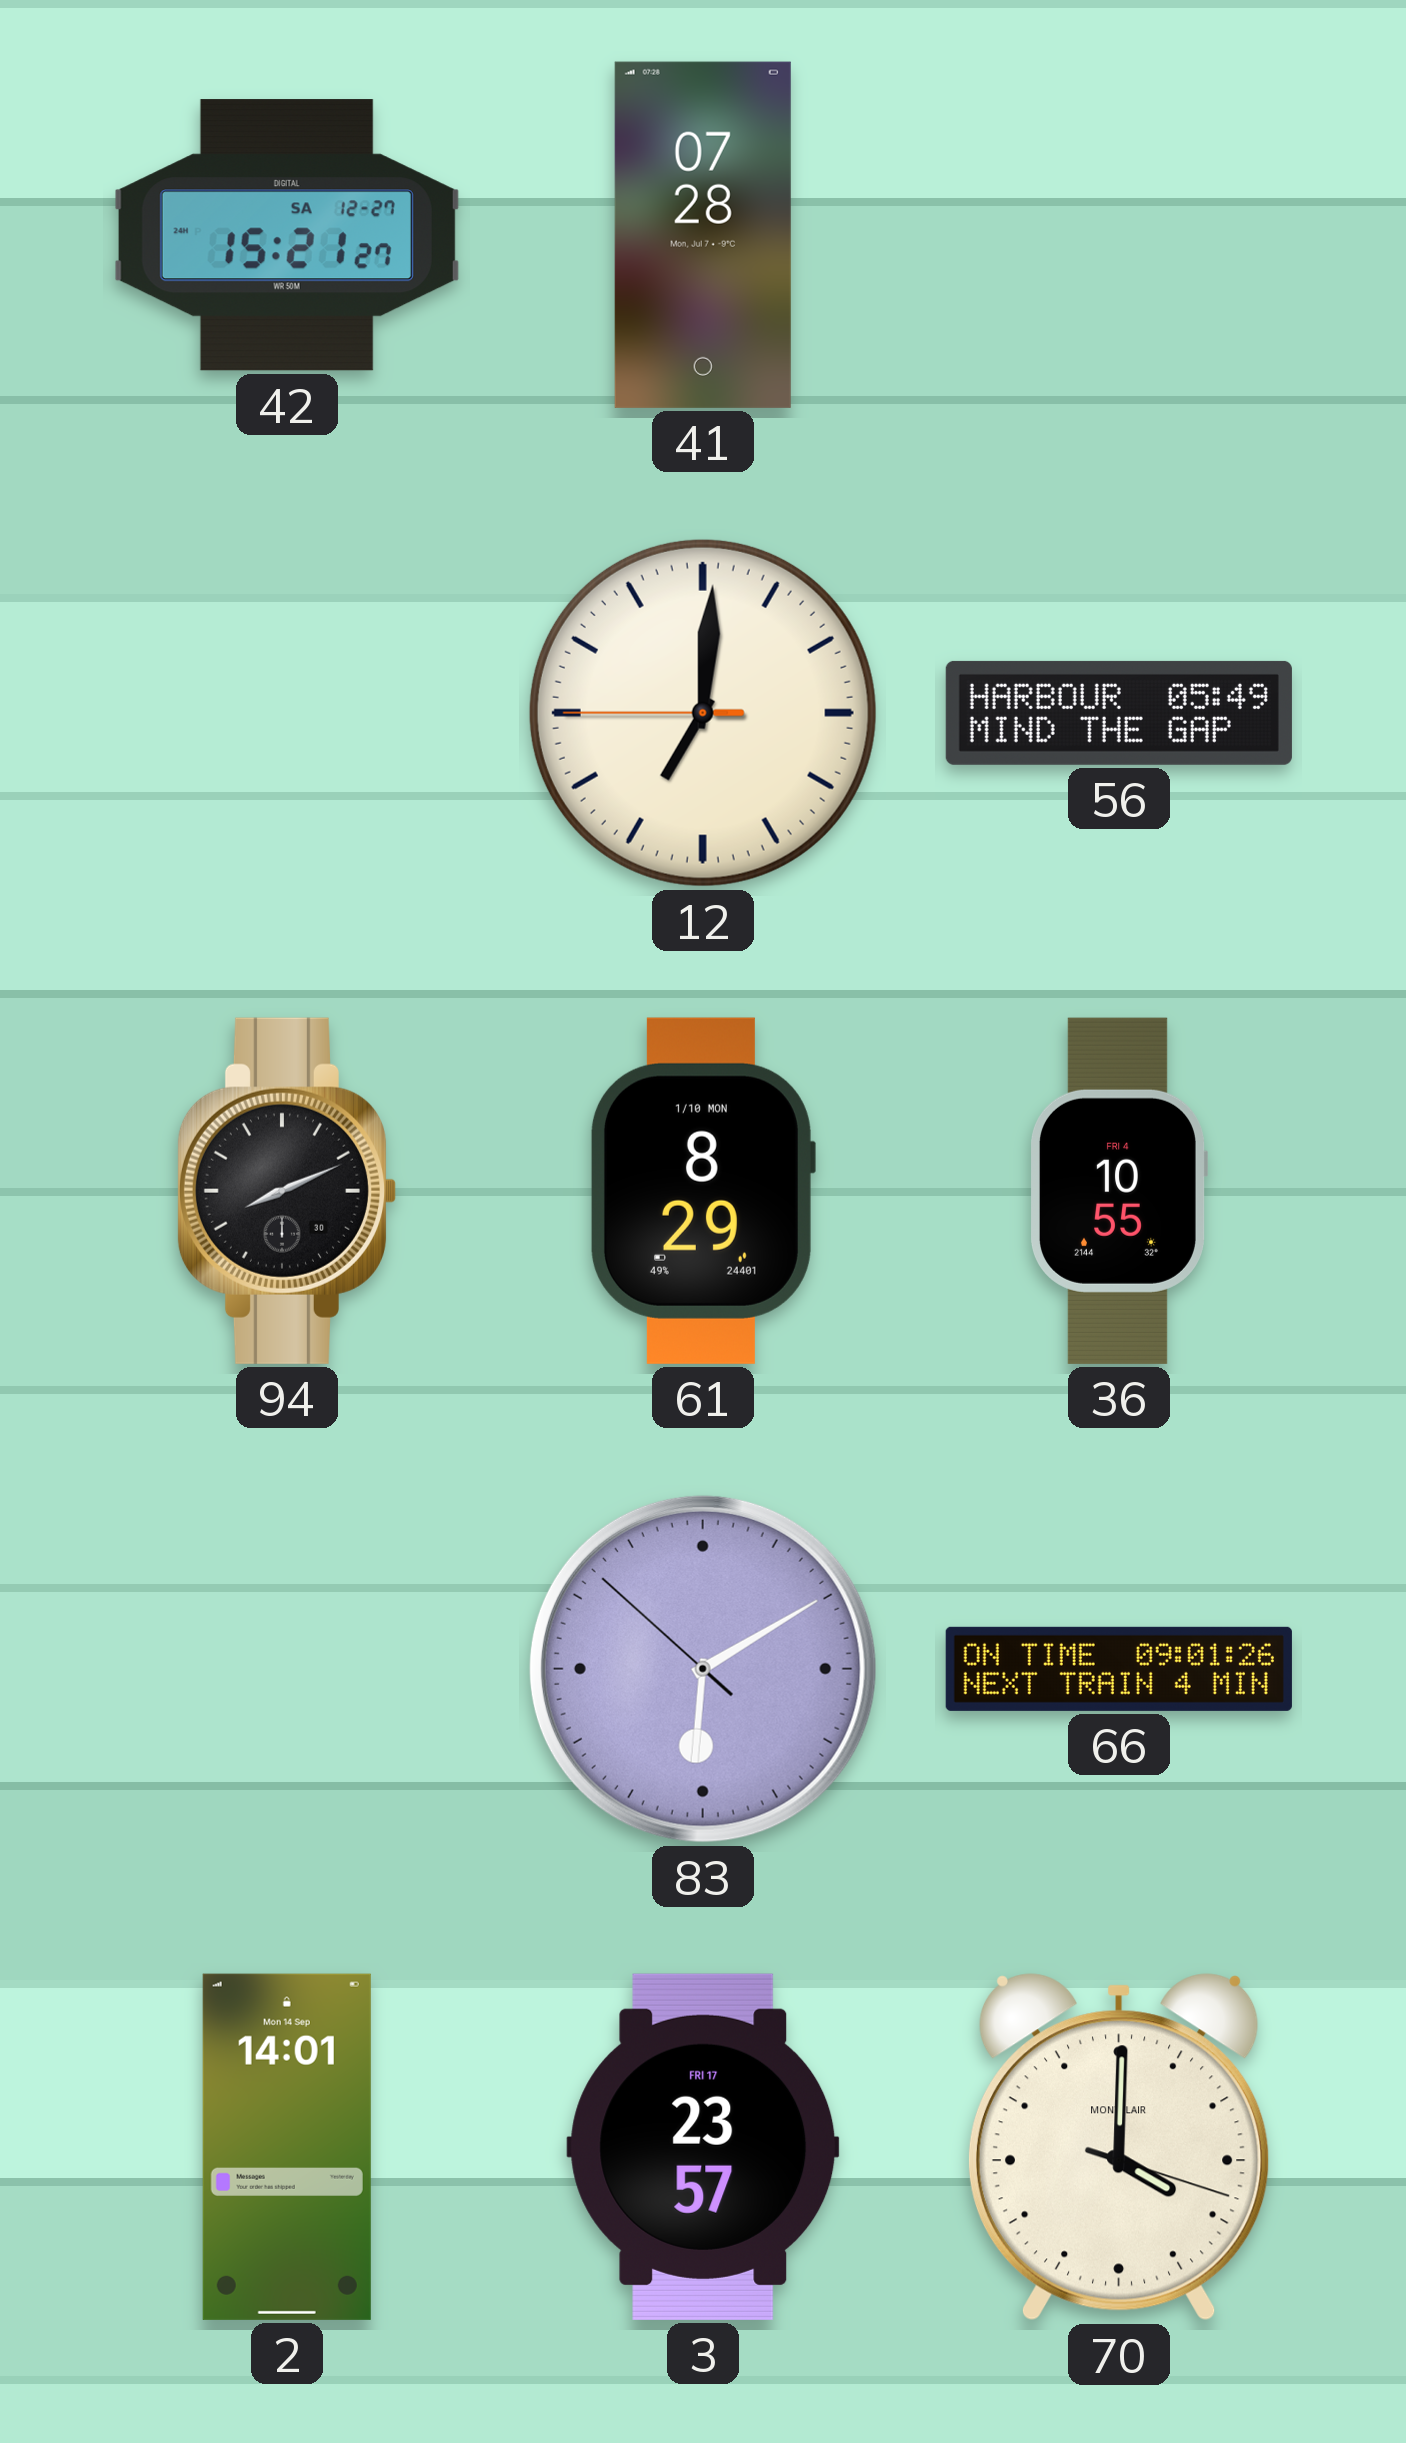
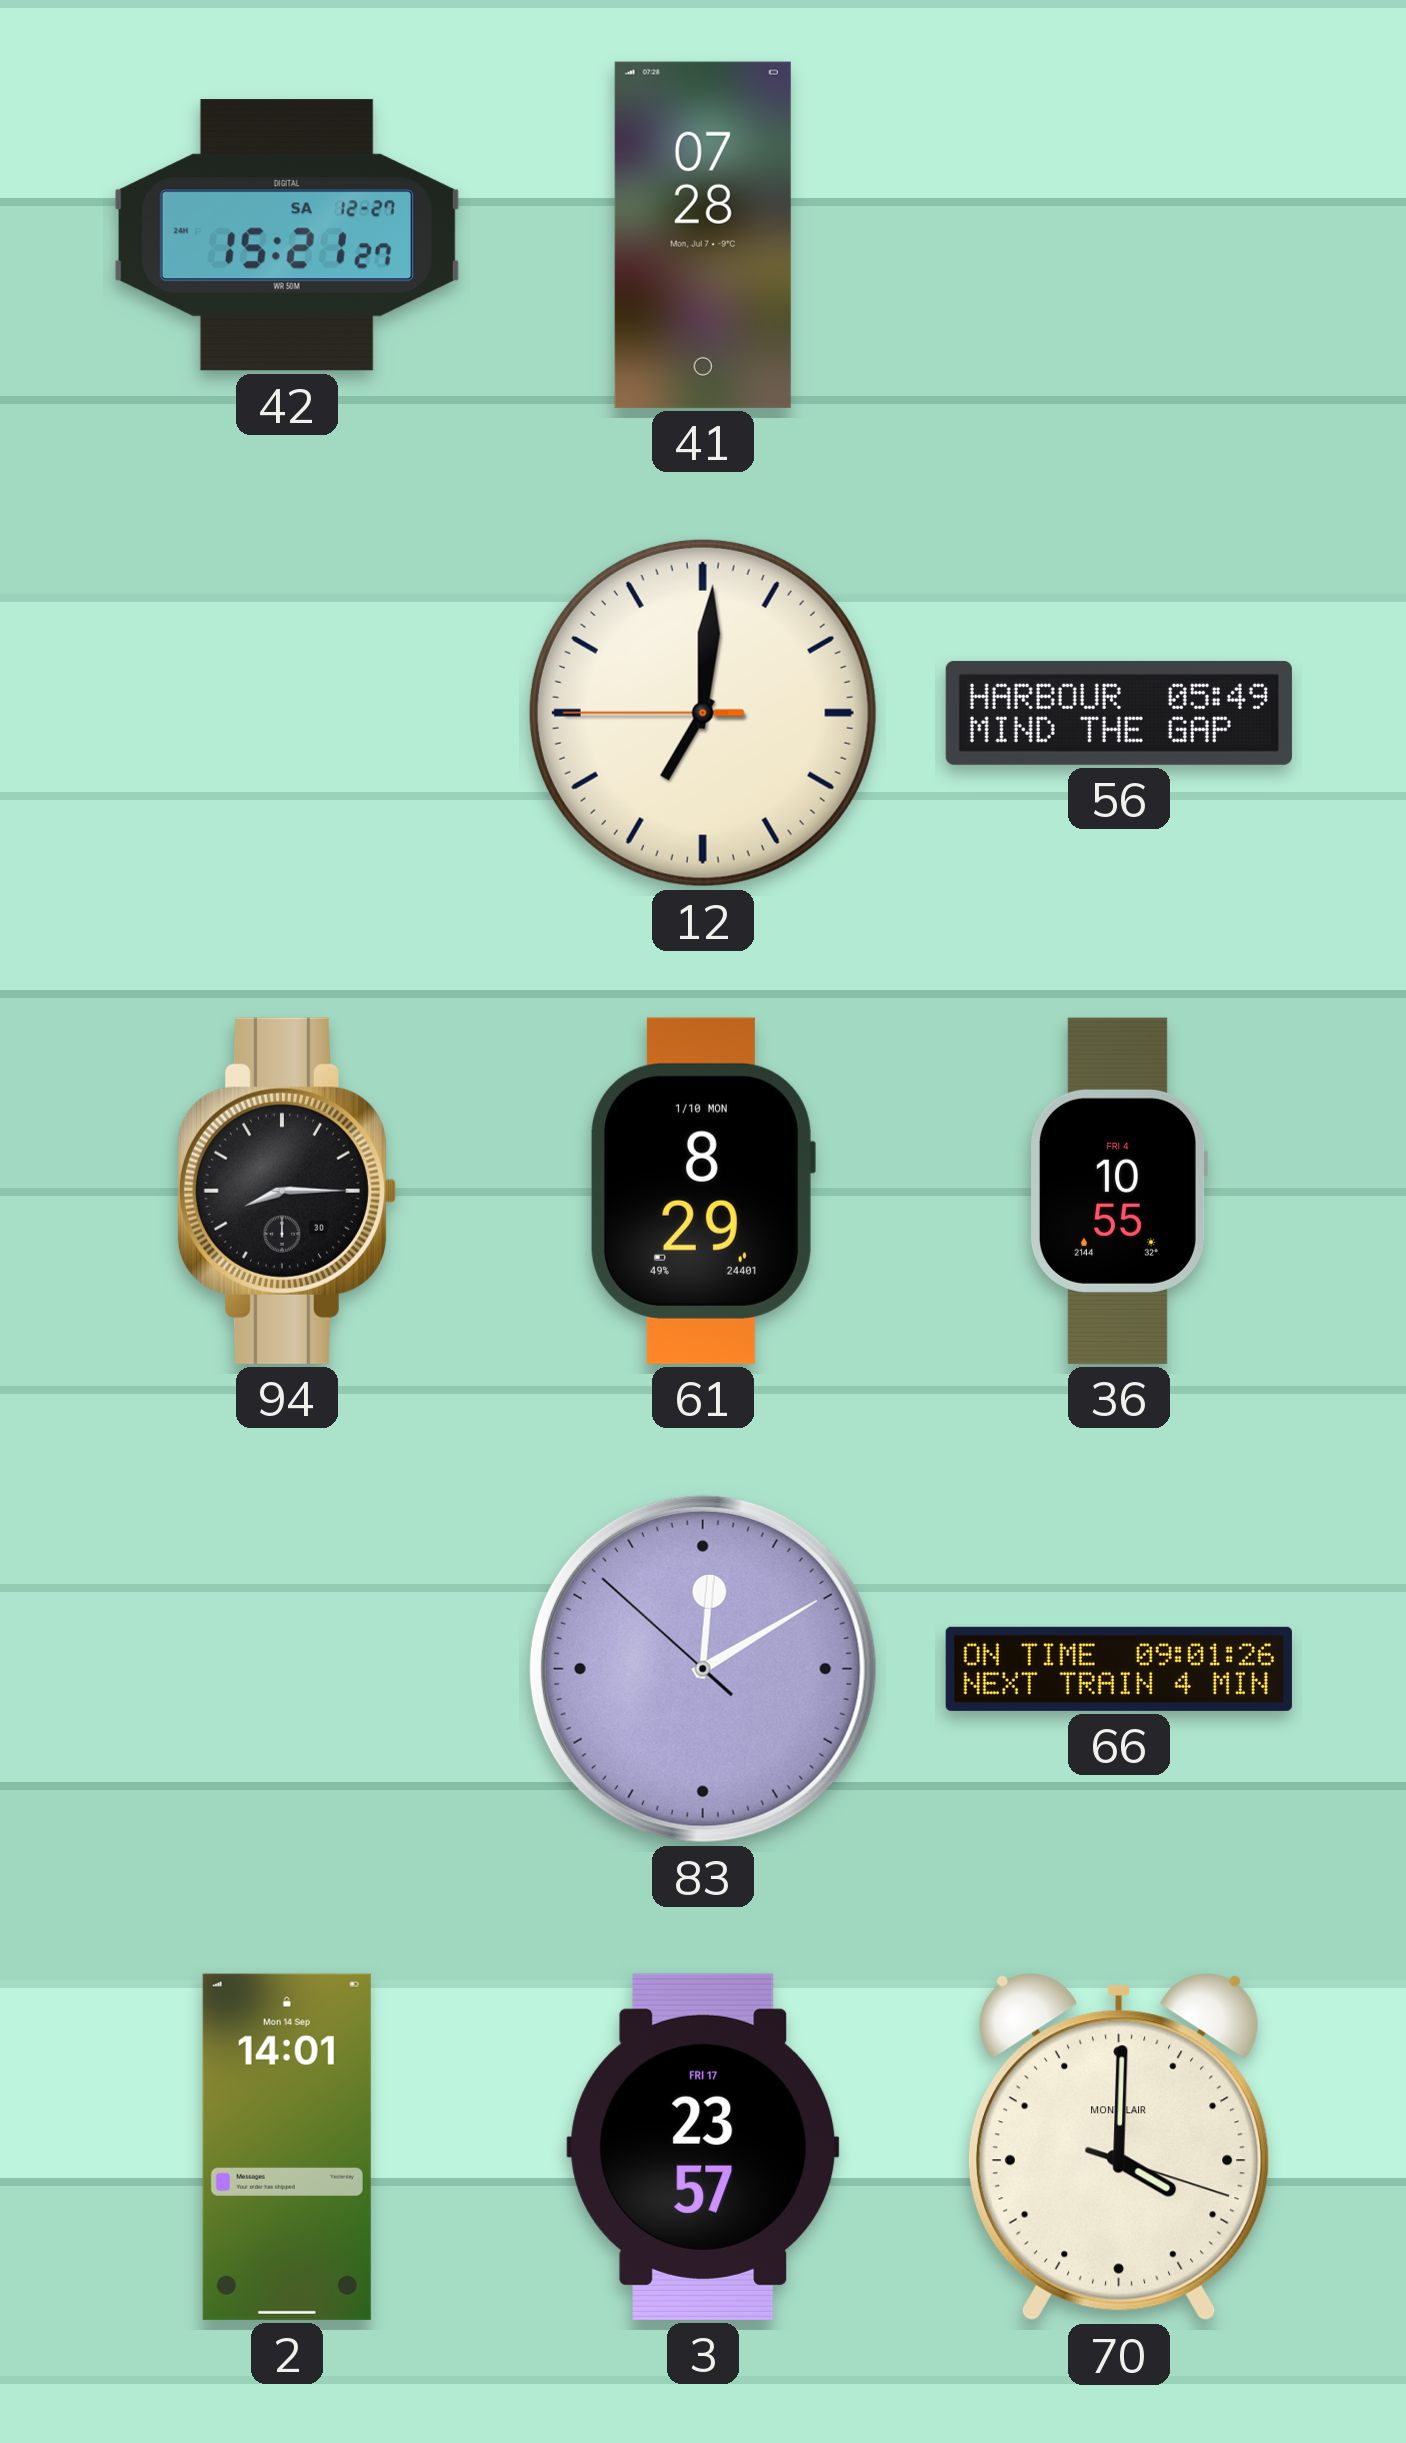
94: 8:11 -> 8:15
83: 6:09 -> 12:09
